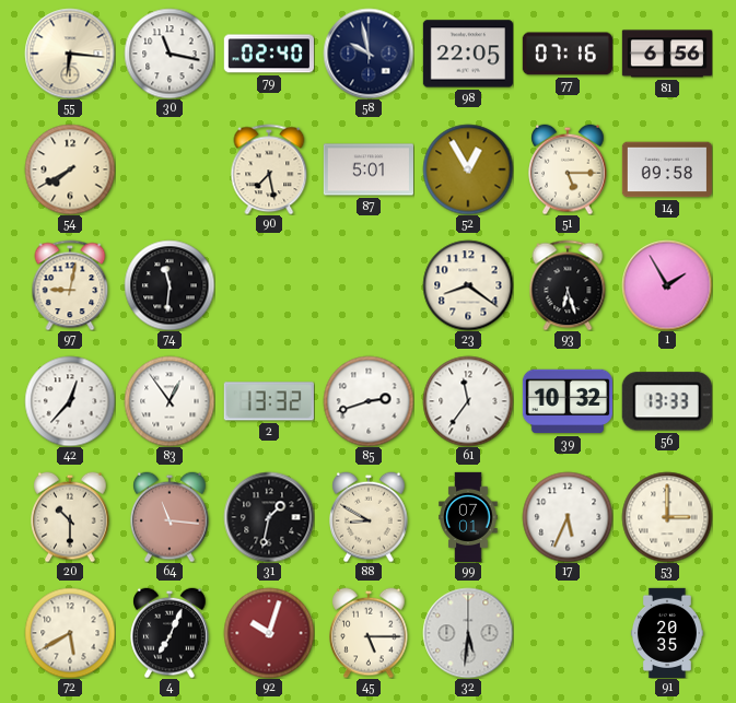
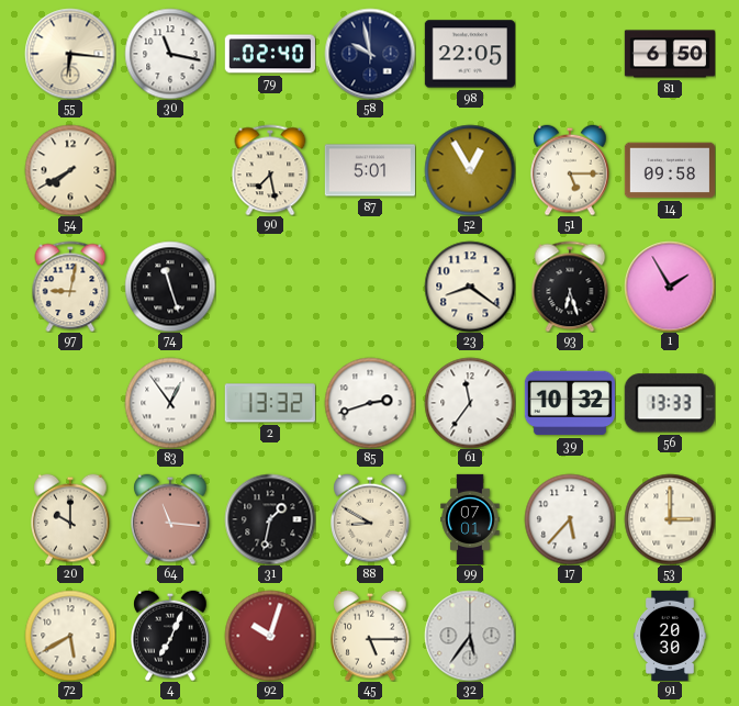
77: 07:16 -> none
81: 6:56 -> 6:50
74: 11:31 -> 11:27
42: 12:37 -> none
20: 10:30 -> 10:00
17: 5:34 -> 5:37
32: 5:31 -> 5:36
91: 20:35 -> 20:30
